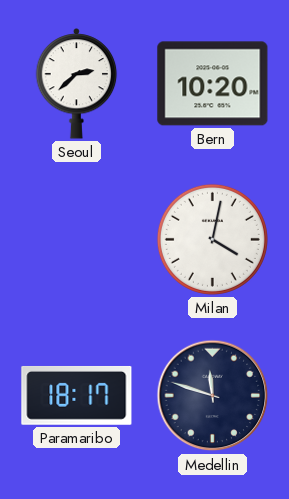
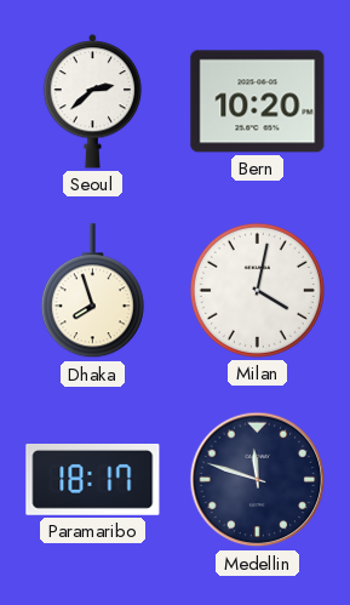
Dhaka: none -> 7:57
